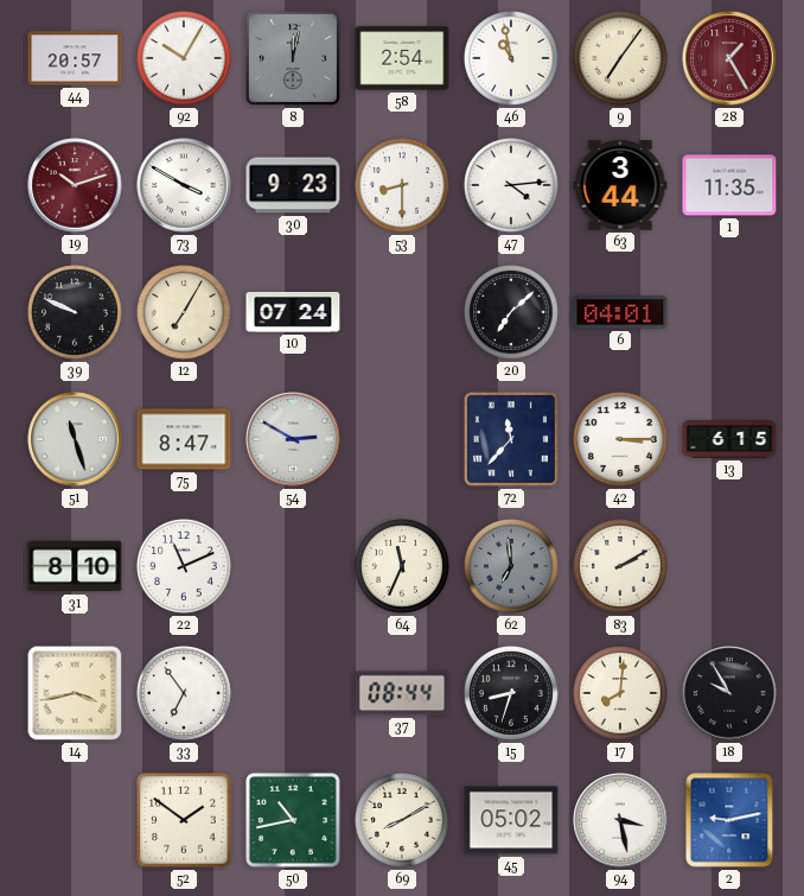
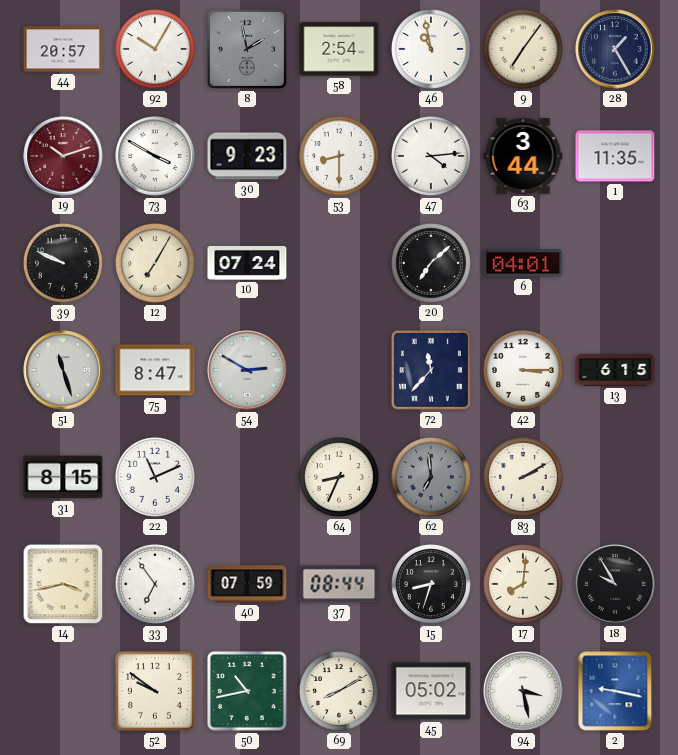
8: 12:02 -> 1:58
28 dial: burgundy -> navy
31: 8:10 -> 8:15
64: 11:34 -> 8:34
40: none -> 07:59
52: 1:51 -> 9:51
2: 9:13 -> 9:17
